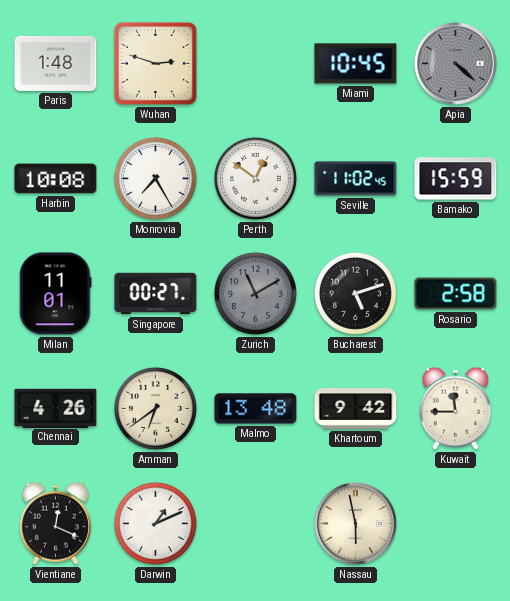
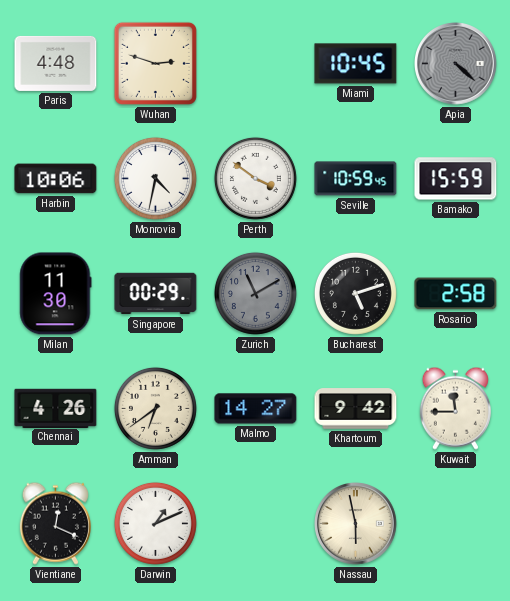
Paris: 1:48 -> 4:48
Harbin: 10:08 -> 10:06
Monrovia: 7:25 -> 4:32
Perth: 12:51 -> 3:51
Seville: 11:02 -> 10:59
Milan: 11:01 -> 11:30
Singapore: 00:27 -> 00:29
Malmo: 13:48 -> 14:27
